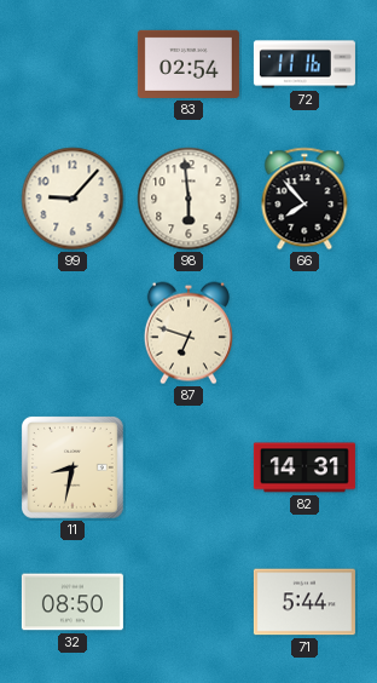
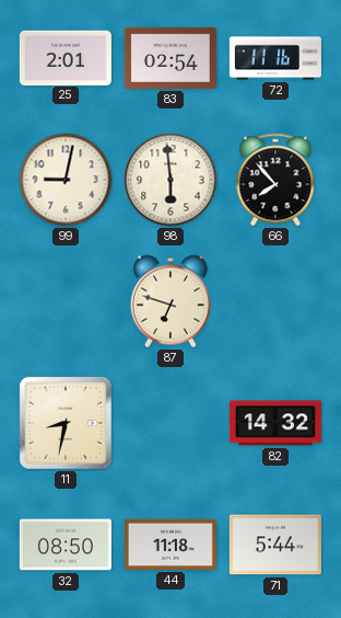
25: none -> 2:01
99: 9:07 -> 9:02
82: 14:31 -> 14:32
44: none -> 11:18
